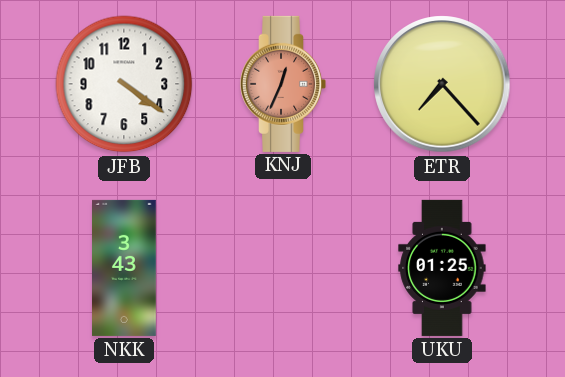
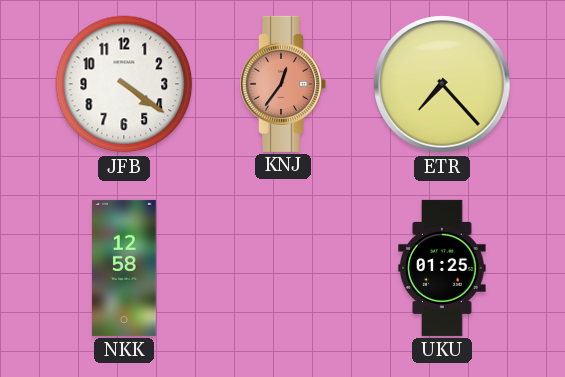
KNJ: 12:34 -> 12:36
NKK: 3:43 -> 12:58
